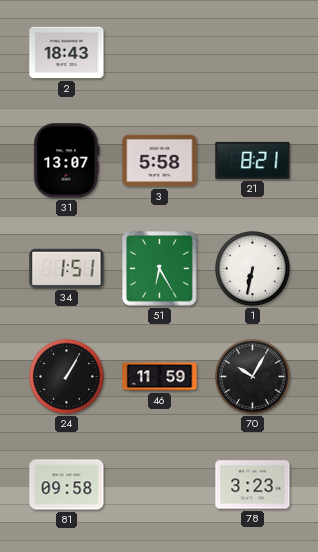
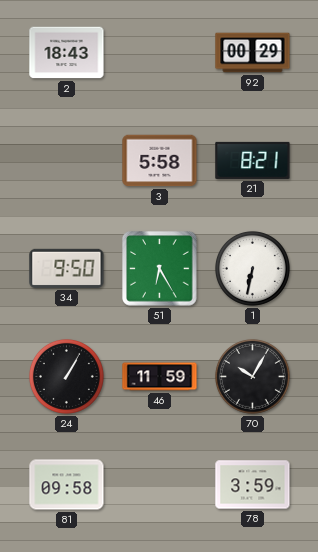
92: none -> 00:29
31: 13:07 -> none
34: 1:51 -> 9:50
78: 3:23 -> 3:59
